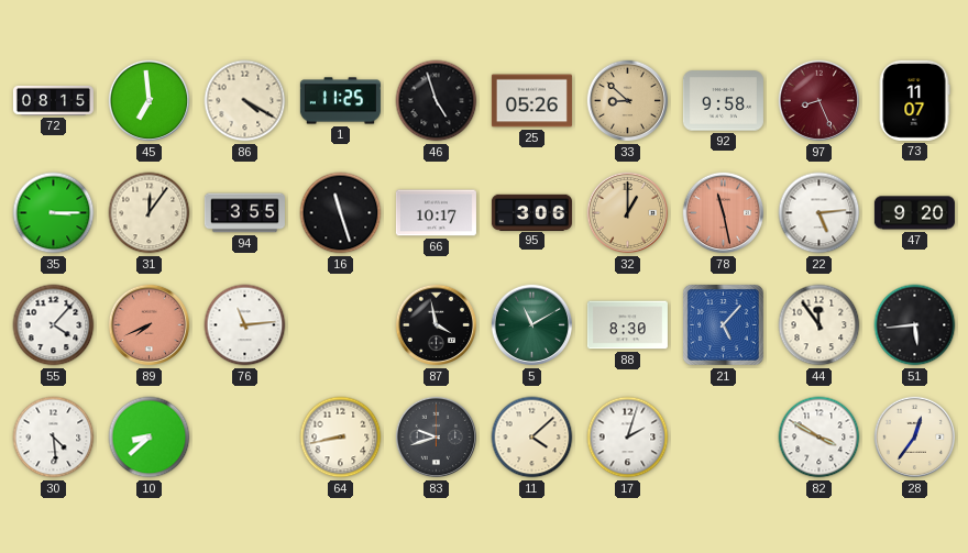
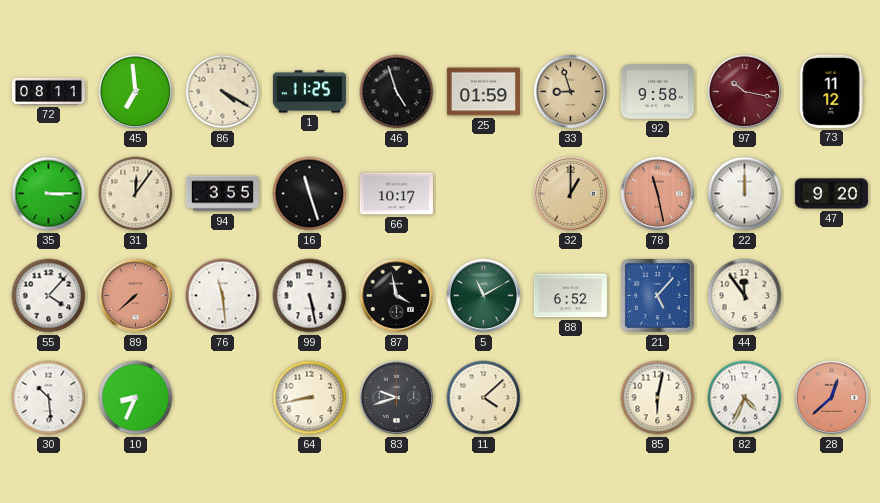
72: 08:15 -> 08:11
25: 05:26 -> 01:59
33: 8:52 -> 8:57
97: 8:26 -> 10:17
73: 11:07 -> 11:12
95: 3:06 -> none
22: 5:14 -> 12:00
89: 7:41 -> 7:38
76: 11:14 -> 11:29
99: none -> 5:28
88: 8:30 -> 6:52
51: 5:44 -> none
30: 4:29 -> 10:29
10: 8:38 -> 8:34
17: 2:03 -> none
85: none -> 6:02
82: 3:50 -> 4:34
28: 12:36 -> 12:38
28 dial: cream -> salmon
